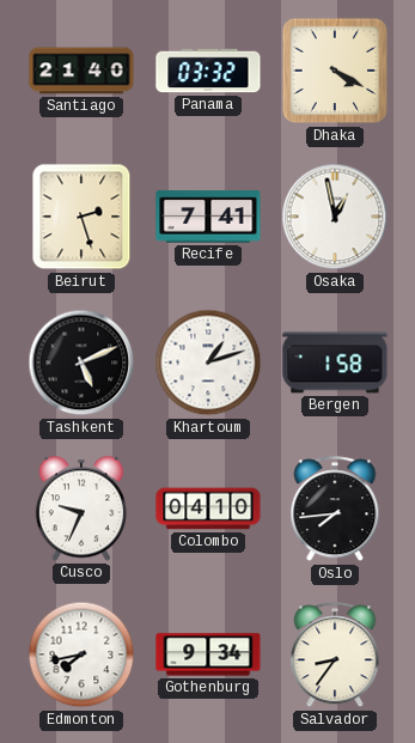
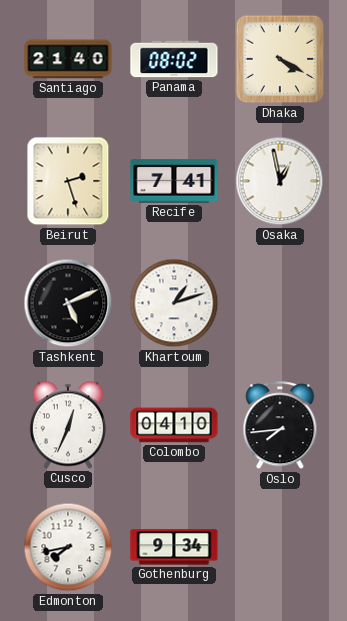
Panama: 03:32 -> 08:02
Bergen: 1:58 -> none
Cusco: 9:34 -> 12:34
Salvador: 8:36 -> none
